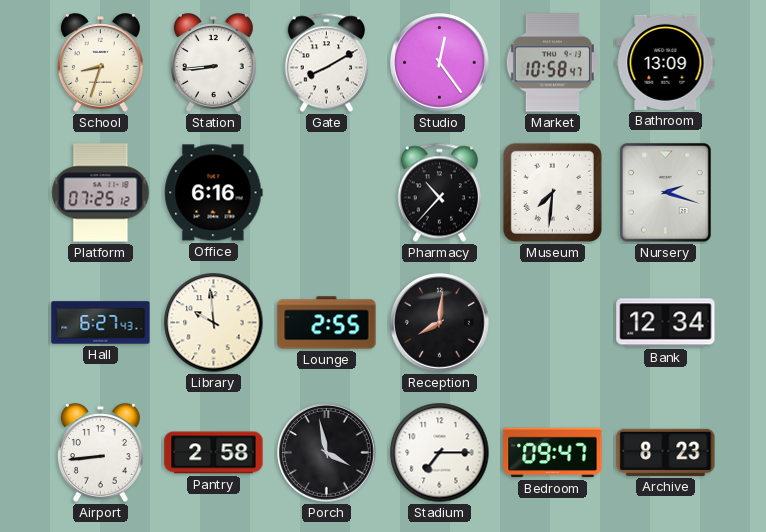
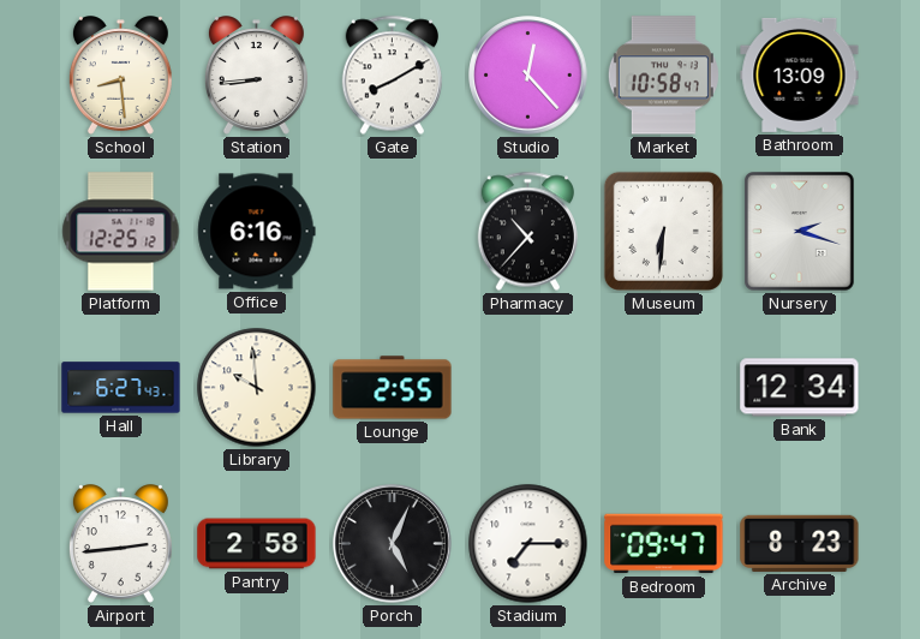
School: 8:33 -> 8:29
Studio: 12:24 -> 12:23
Platform: 07:25 -> 12:25
Museum: 7:31 -> 6:31
Reception: 8:01 -> none
Airport: 8:44 -> 2:44
Porch: 3:58 -> 5:04
